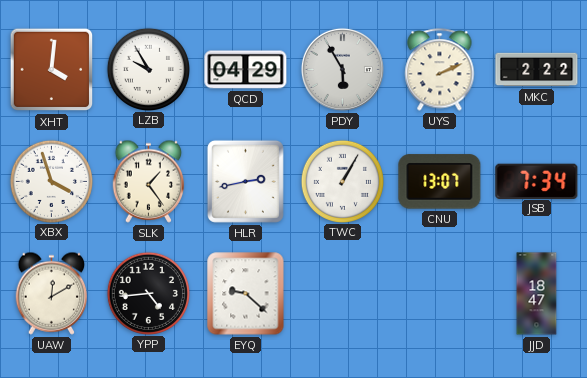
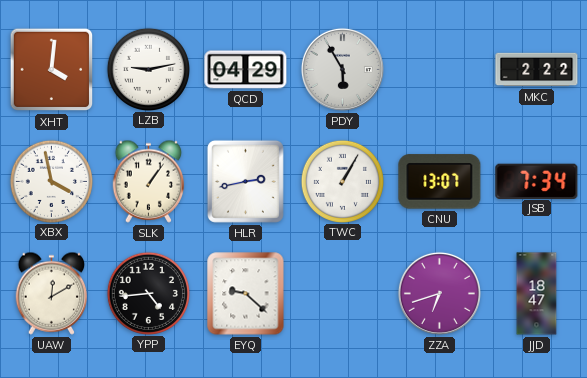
LZB: 9:55 -> 9:13
UYS: 2:11 -> none
XBX: 3:57 -> 3:58
SLK: 1:24 -> 1:06
ZZA: none -> 6:42
